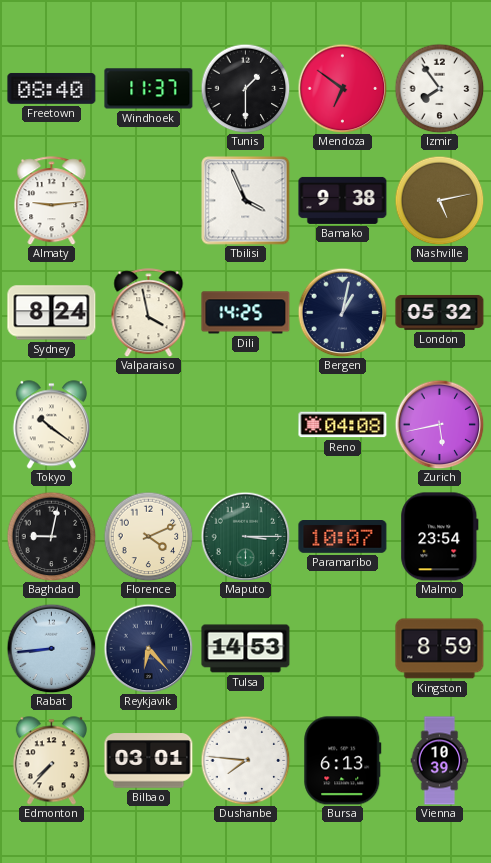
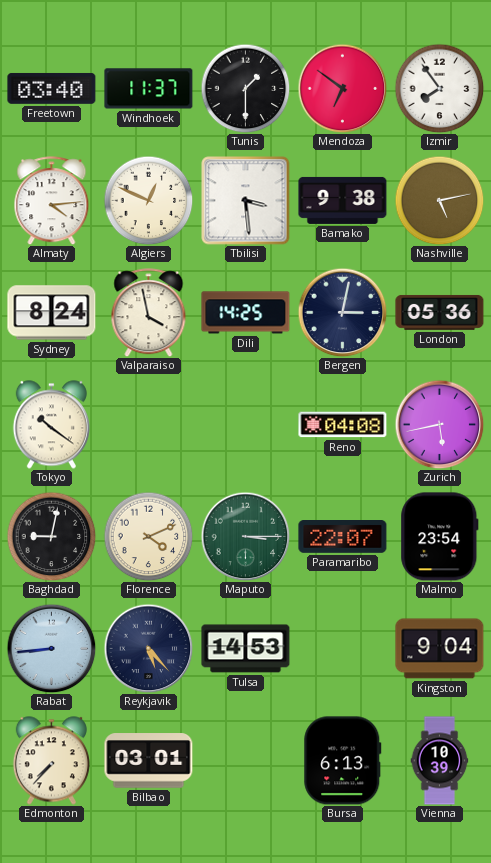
Freetown: 08:40 -> 03:40
Almaty: 9:14 -> 4:14
Algiers: none -> 12:49
Tbilisi: 3:56 -> 3:29
Bergen: 1:02 -> 3:02
London: 05:32 -> 05:36
Paramaribo: 10:07 -> 22:07
Reykjavik: 6:23 -> 5:23
Kingston: 8:59 -> 9:04
Dushanbe: 7:46 -> none
